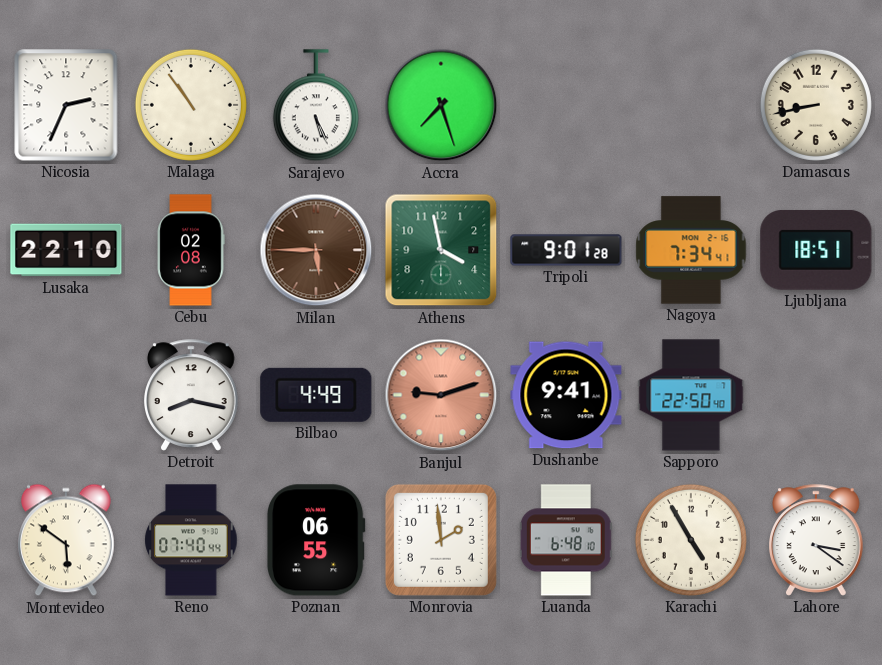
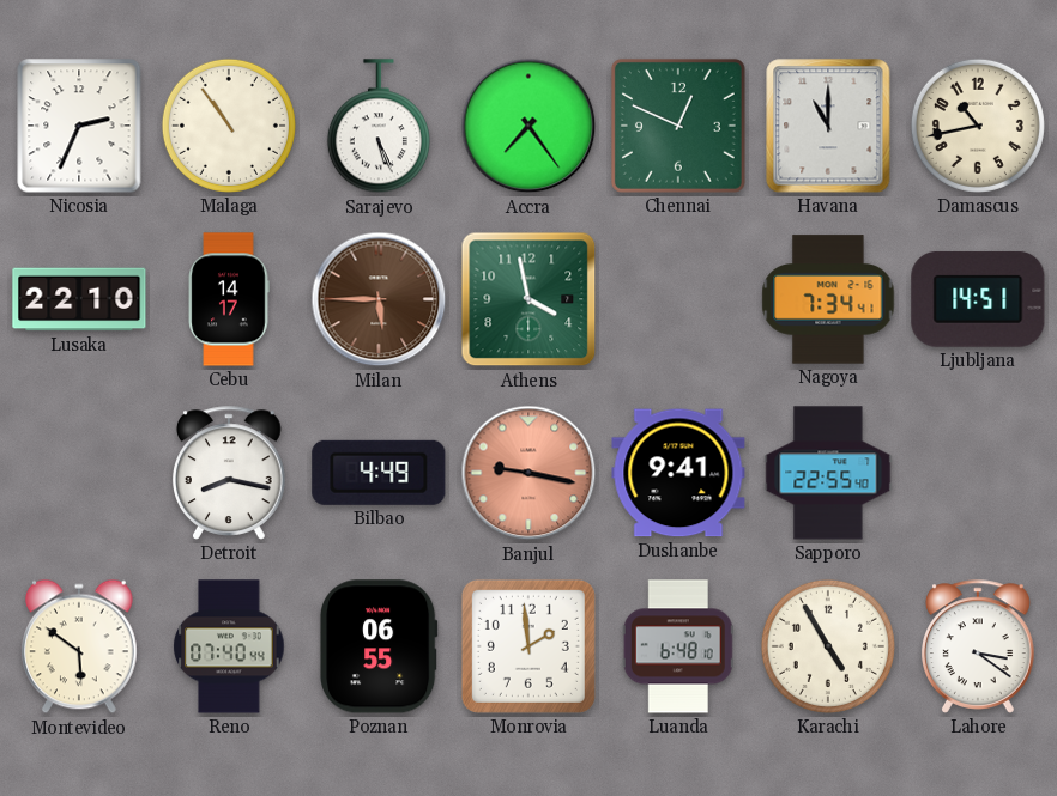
Accra: 7:27 -> 7:24
Chennai: none -> 12:49
Havana: none -> 11:00
Damascus: 8:43 -> 10:43
Cebu: 02:08 -> 14:17
Tripoli: 9:01 -> none
Ljubljana: 18:51 -> 14:51
Banjul: 9:12 -> 9:17
Sapporo: 22:50 -> 22:55
